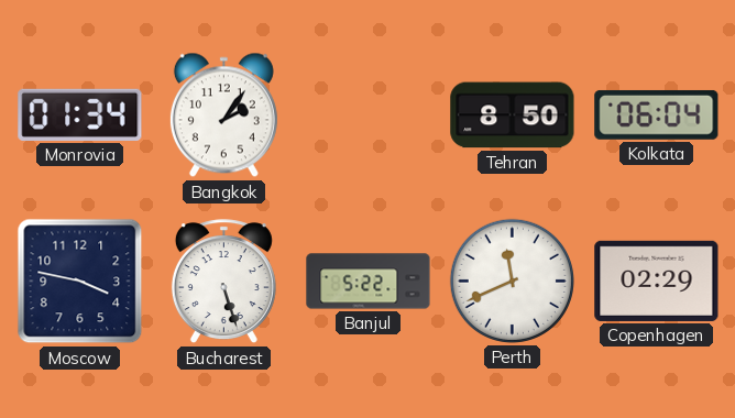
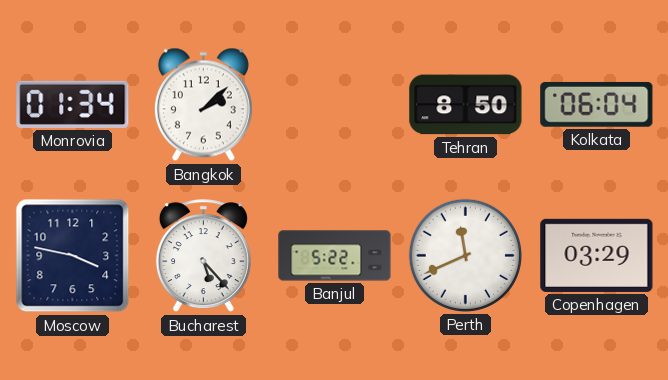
Bangkok: 2:06 -> 2:08
Bucharest: 5:27 -> 5:23
Copenhagen: 02:29 -> 03:29
